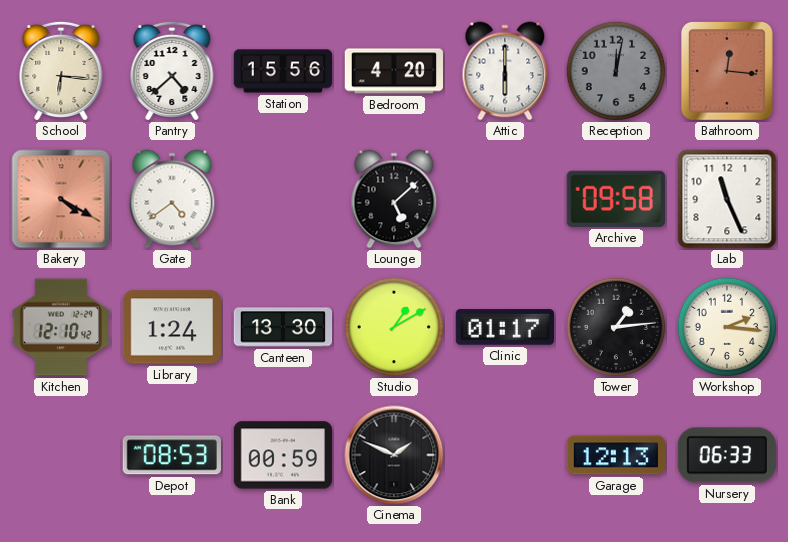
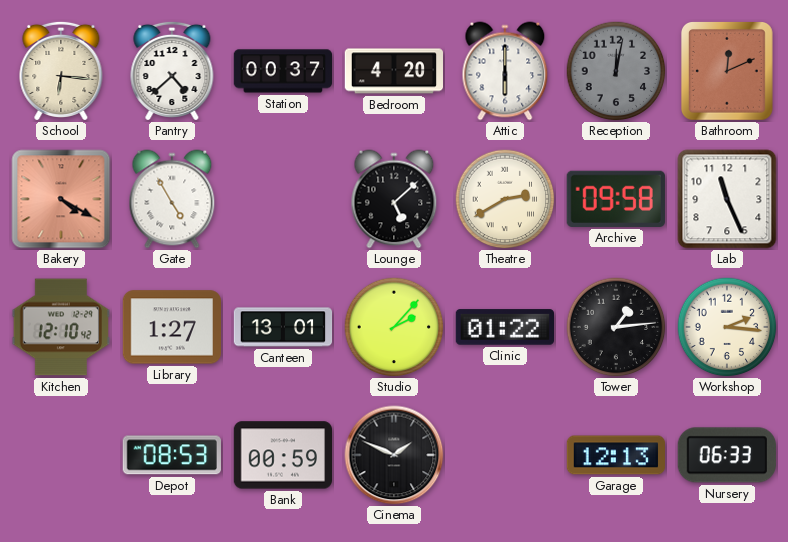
Station: 15:56 -> 00:37
Bathroom: 12:16 -> 12:11
Gate: 4:39 -> 4:55
Theatre: none -> 2:40
Library: 1:24 -> 1:27
Canteen: 13:30 -> 13:01
Studio: 1:10 -> 2:07
Clinic: 01:17 -> 01:22
